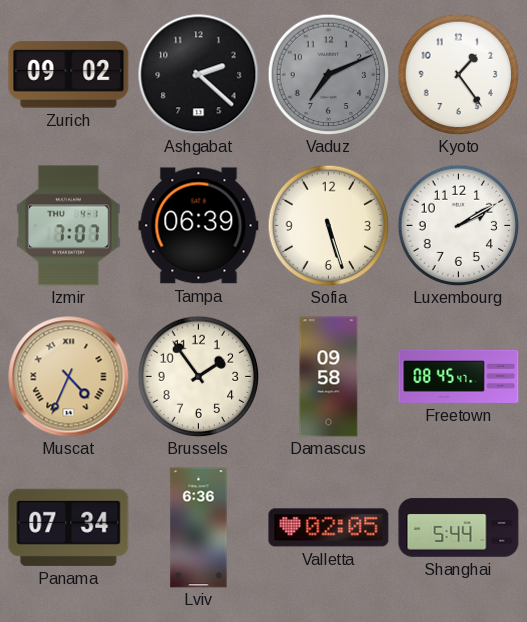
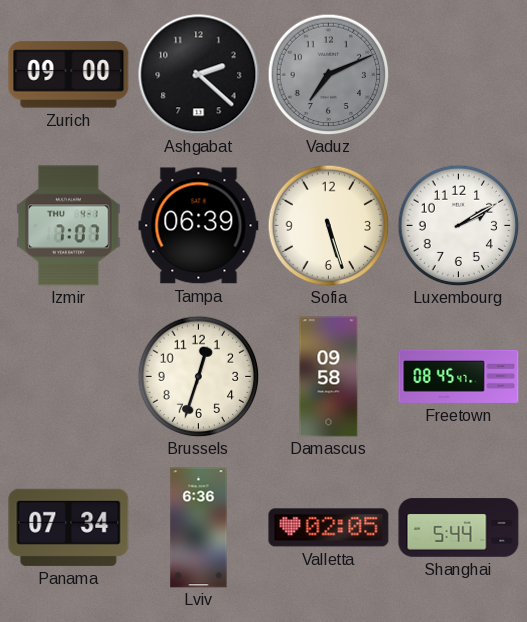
Zurich: 09:02 -> 09:00
Kyoto: 1:24 -> none
Muscat: 4:34 -> none
Brussels: 1:54 -> 12:33
